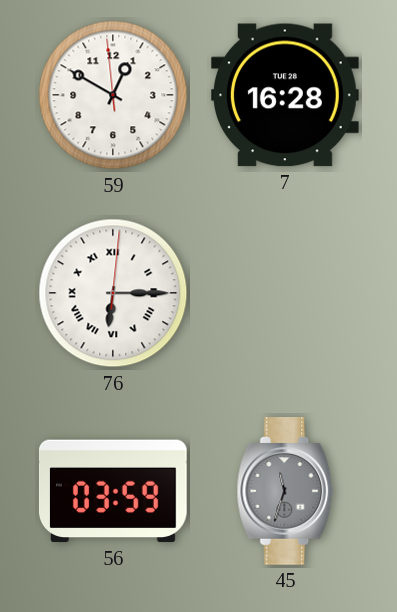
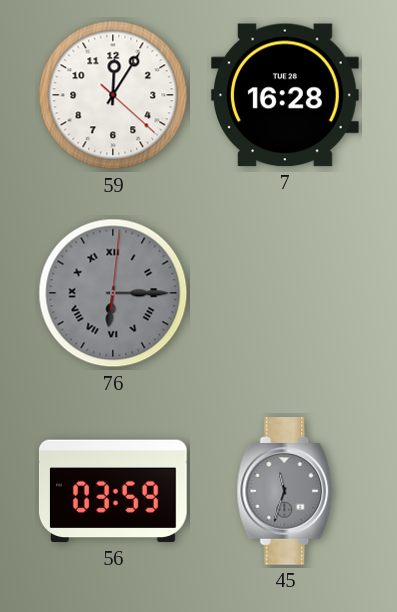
59: 12:49 -> 12:05
76 dial: white -> grey
